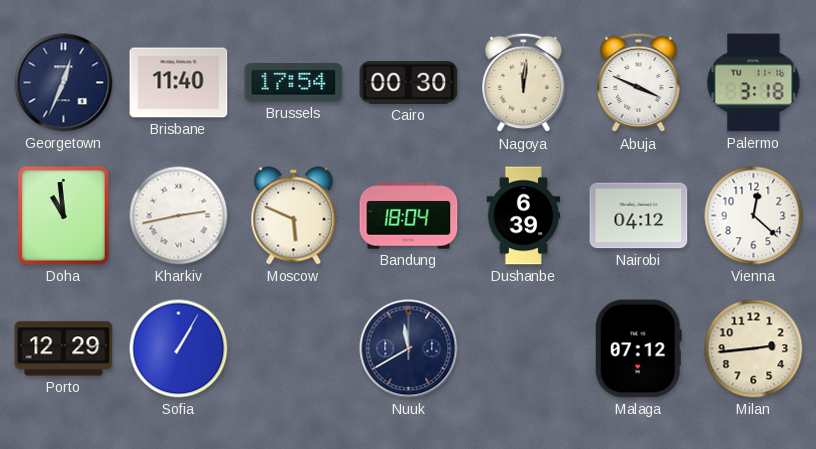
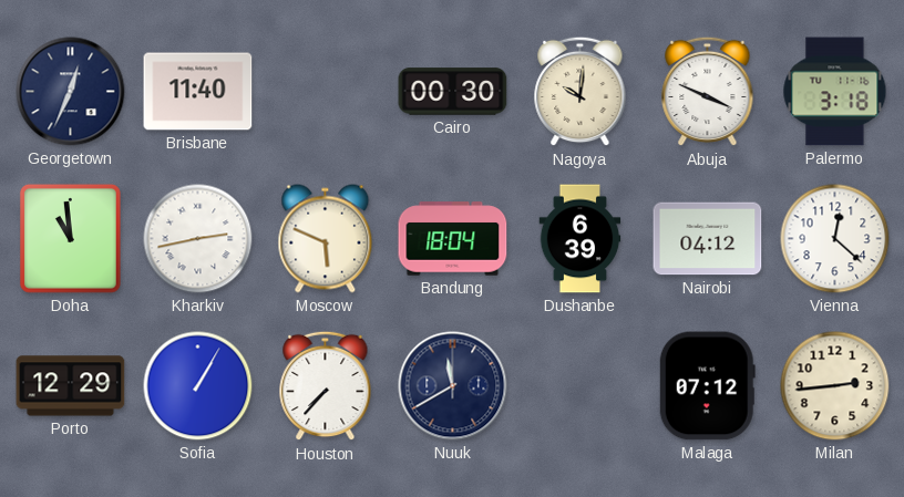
Brussels: 17:54 -> none
Nagoya: 12:01 -> 10:01
Houston: none -> 7:37
